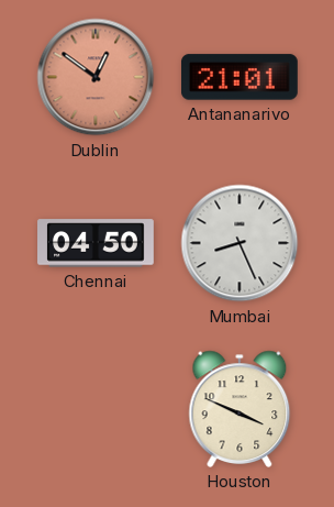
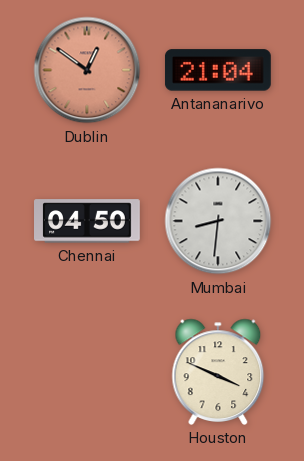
Antananarivo: 21:01 -> 21:04
Mumbai: 8:26 -> 8:31
